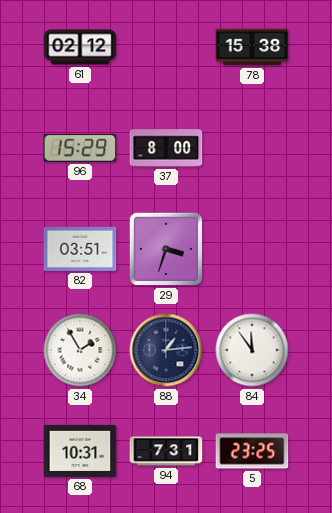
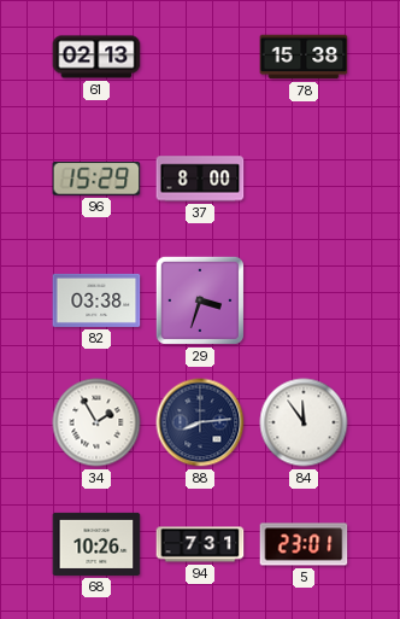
61: 02:12 -> 02:13
82: 03:51 -> 03:38
88: 1:14 -> 8:14
68: 10:31 -> 10:26
5: 23:25 -> 23:01
